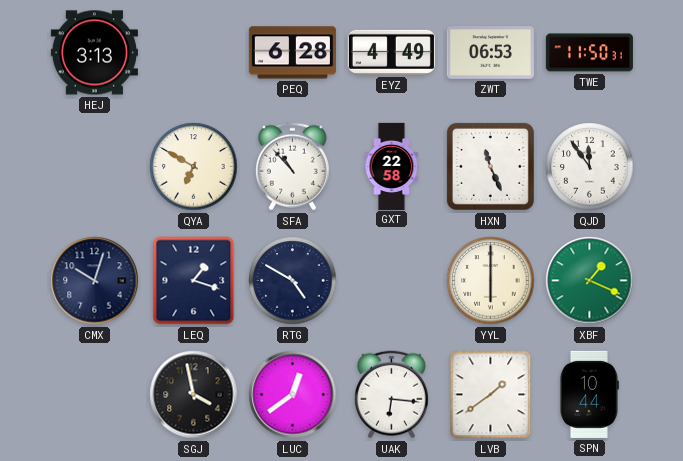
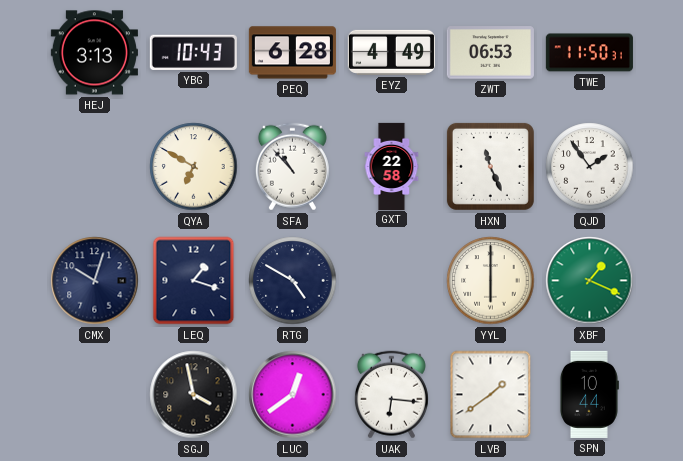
YBG: none -> 10:43
QJD: 11:54 -> 1:54
